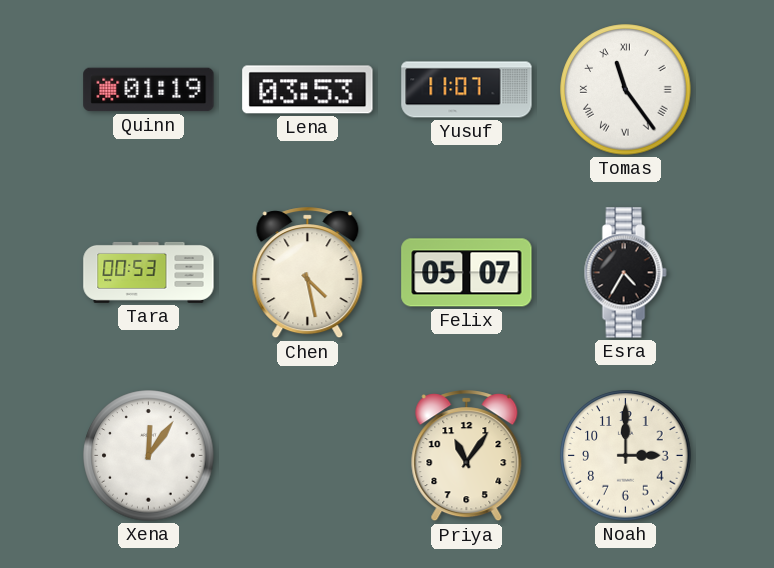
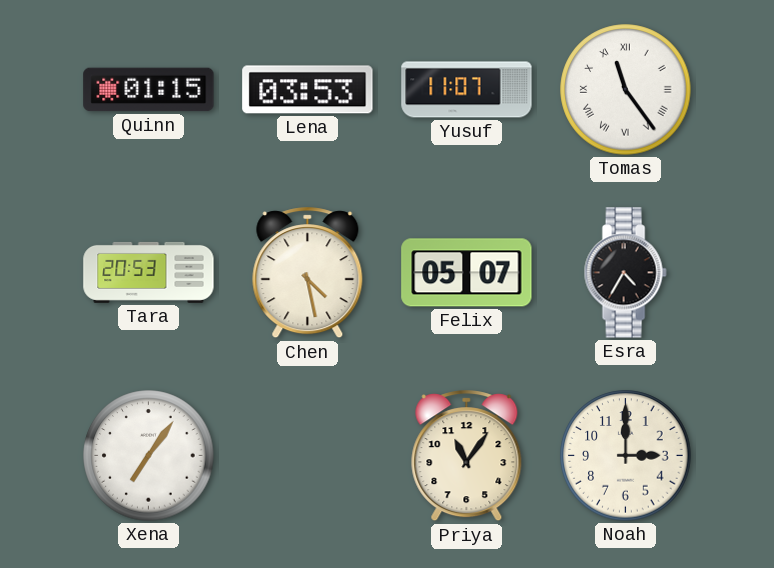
Quinn: 01:19 -> 01:15
Tara: 00:53 -> 20:53
Xena: 12:06 -> 7:06
